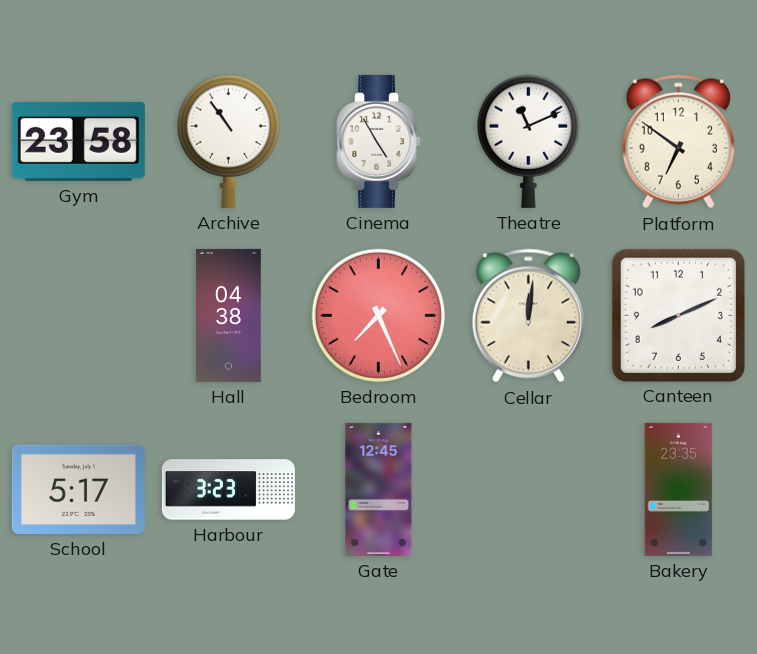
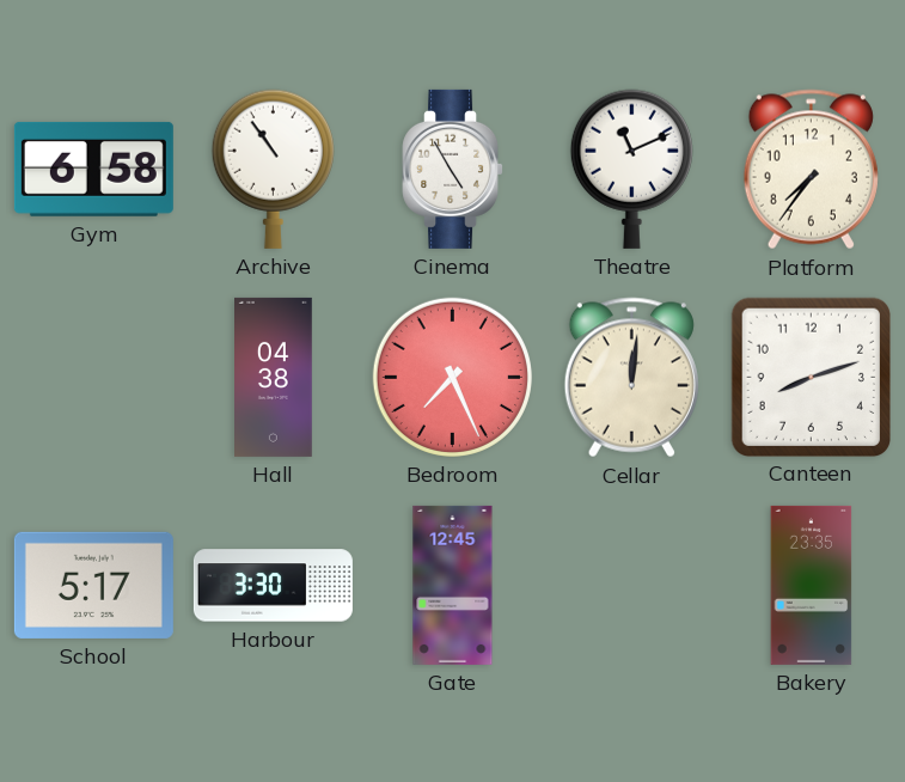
Gym: 23:58 -> 6:58
Platform: 6:51 -> 7:36
Canteen: 8:11 -> 8:12
Harbour: 3:23 -> 3:30
